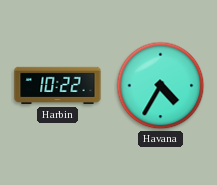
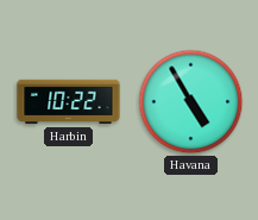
Havana: 4:35 -> 4:55
